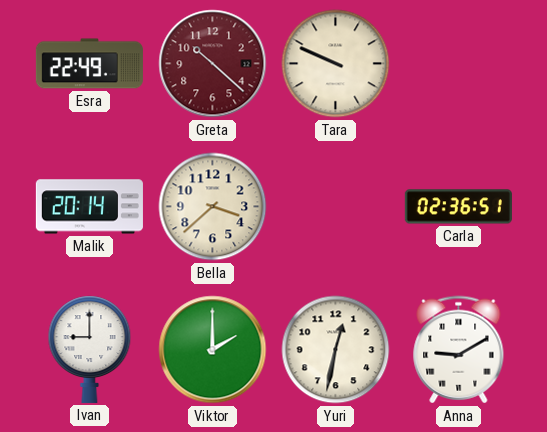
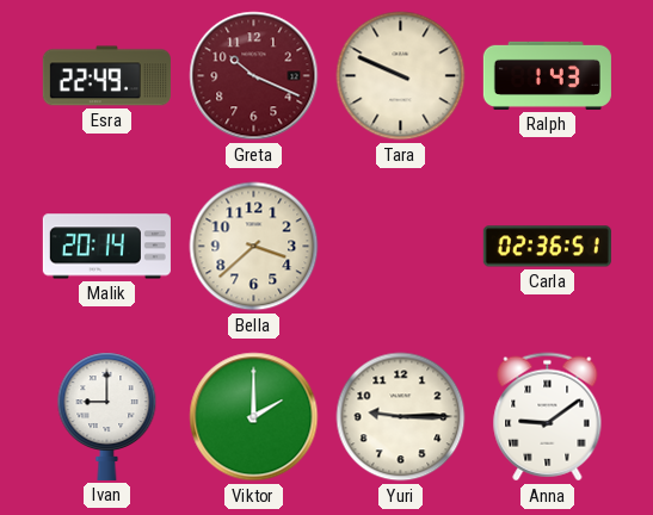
Greta: 10:22 -> 10:19
Ralph: none -> 1:43
Yuri: 12:32 -> 9:15
Anna: 9:10 -> 9:09
